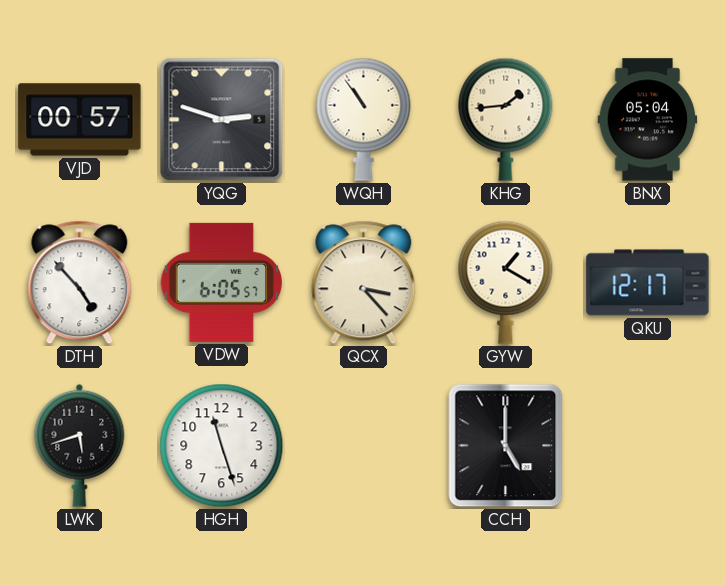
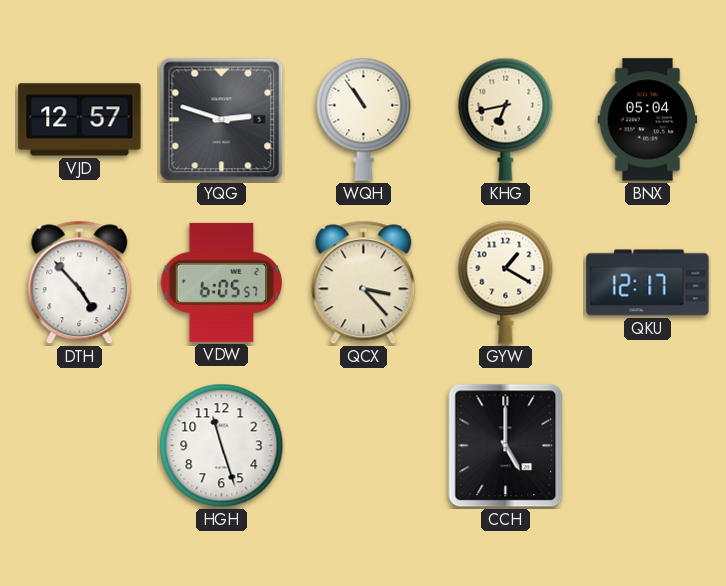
VJD: 00:57 -> 12:57
KHG: 1:44 -> 6:43
LWK: 5:42 -> none
